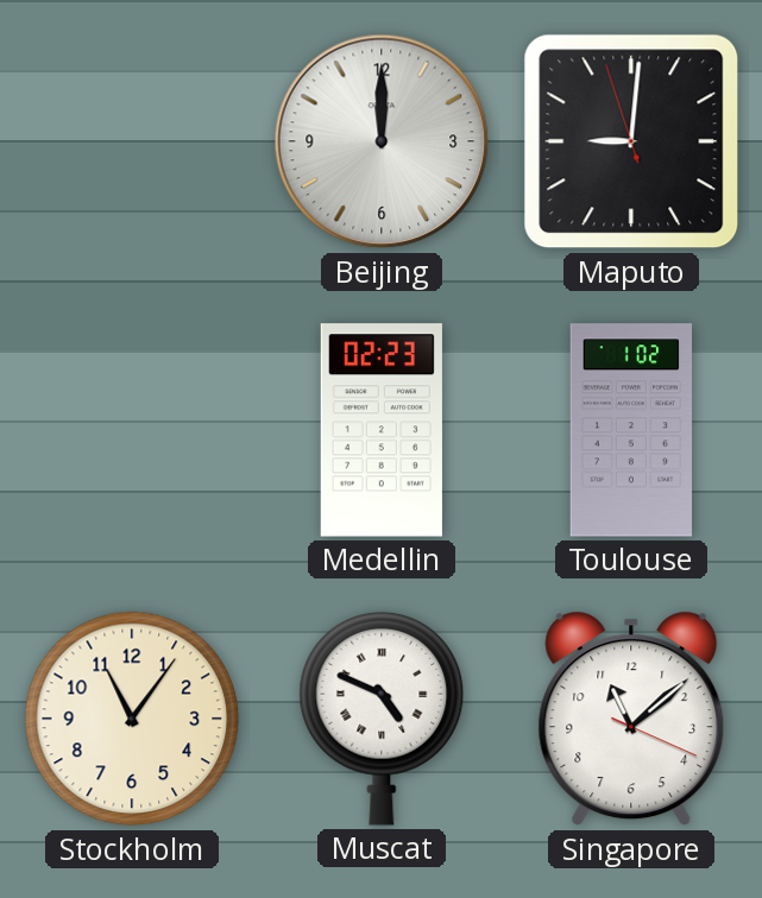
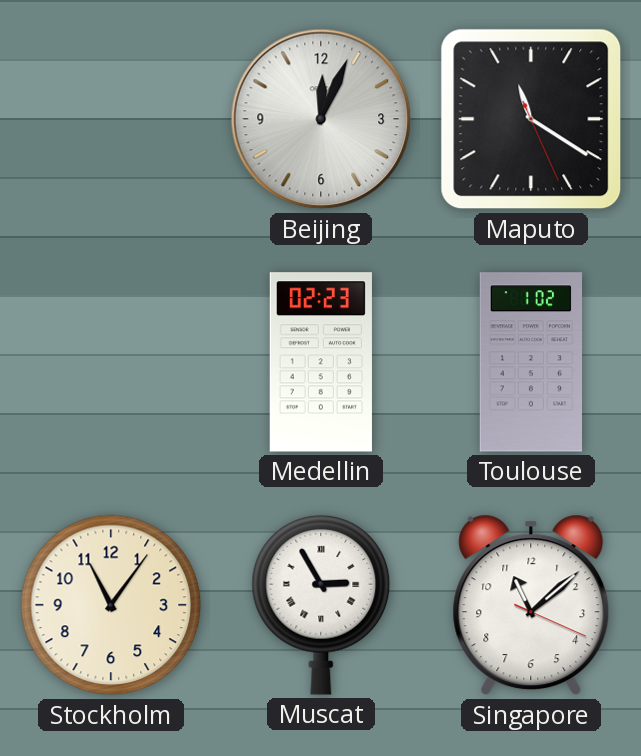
Beijing: 12:00 -> 12:04
Maputo: 9:00 -> 11:20
Muscat: 4:49 -> 2:55
